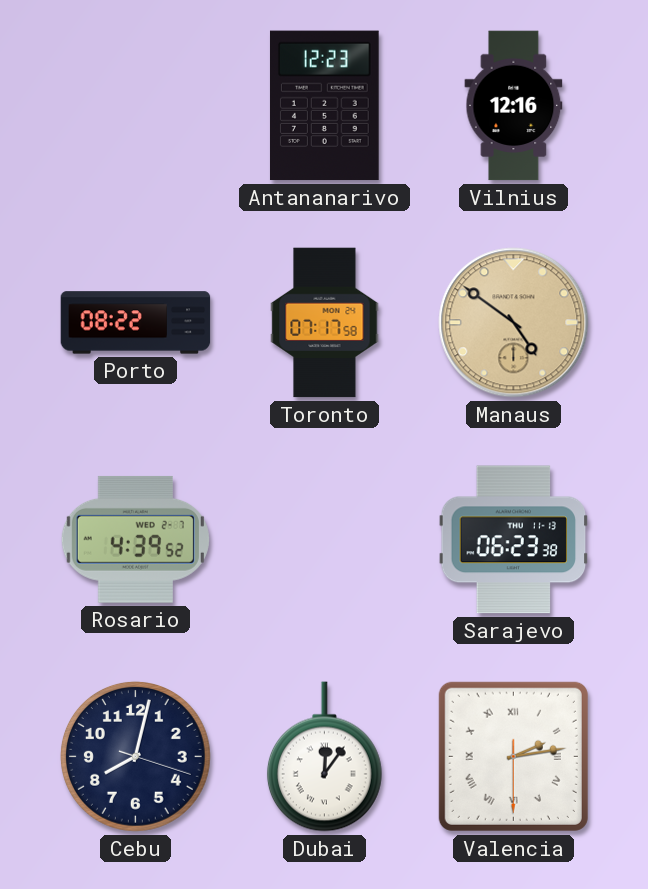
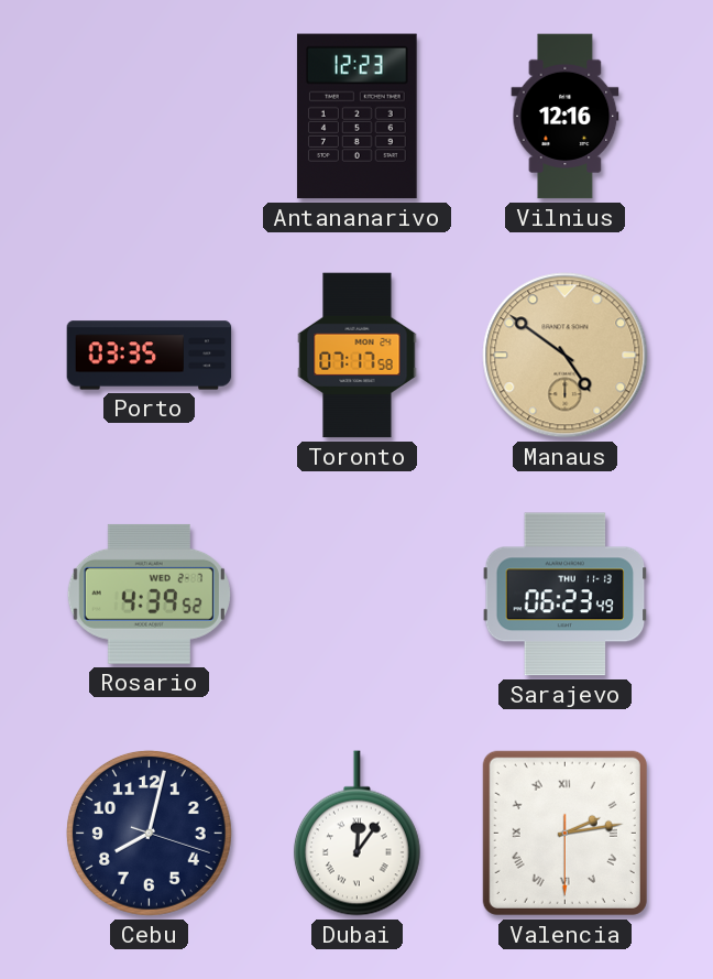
Porto: 08:22 -> 03:35
Sarajevo: 06:23:38 -> 06:23:49
